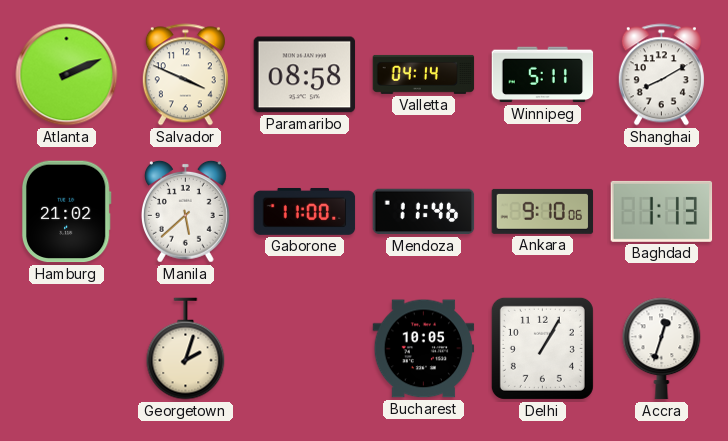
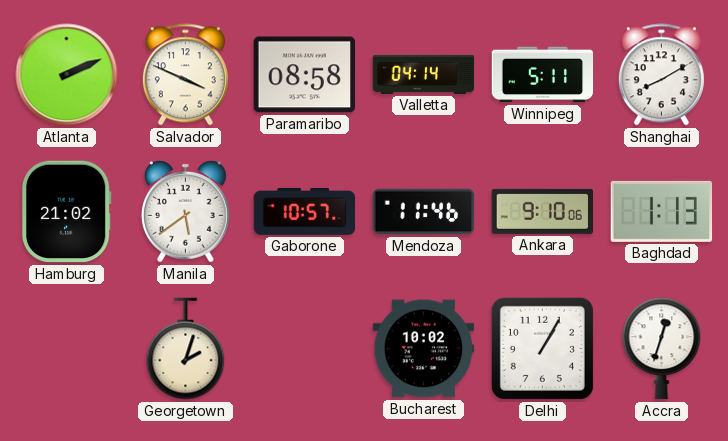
Manila: 5:38 -> 5:39
Gaborone: 11:00 -> 10:57
Bucharest: 10:05 -> 10:02
